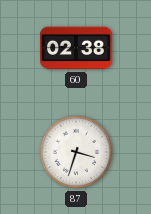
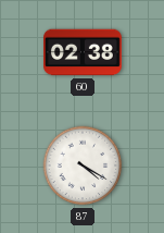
87: 3:33 -> 4:20
